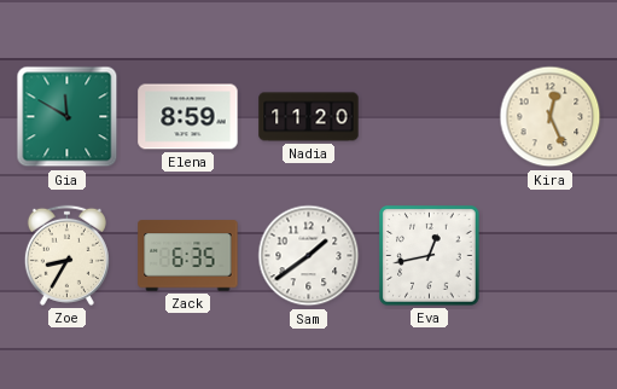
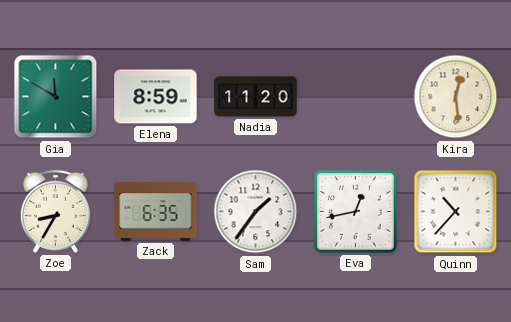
Kira: 12:26 -> 12:29
Sam: 1:39 -> 1:36
Quinn: none -> 10:37
